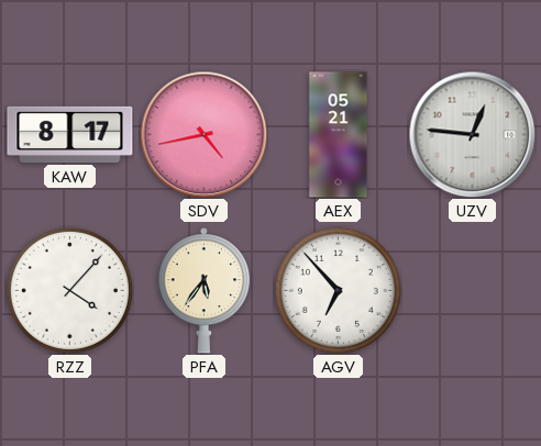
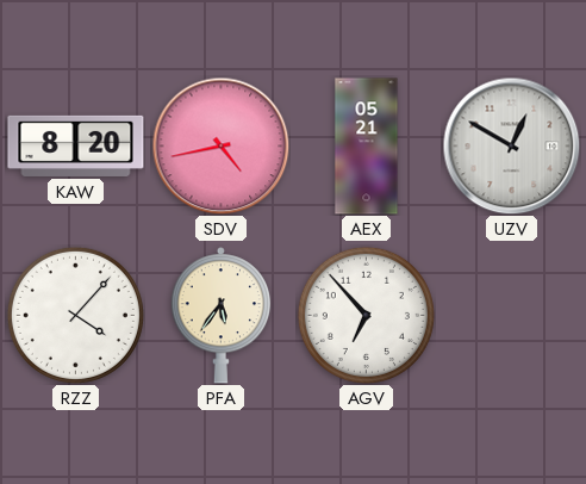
KAW: 8:17 -> 8:20
UZV: 12:46 -> 12:50
